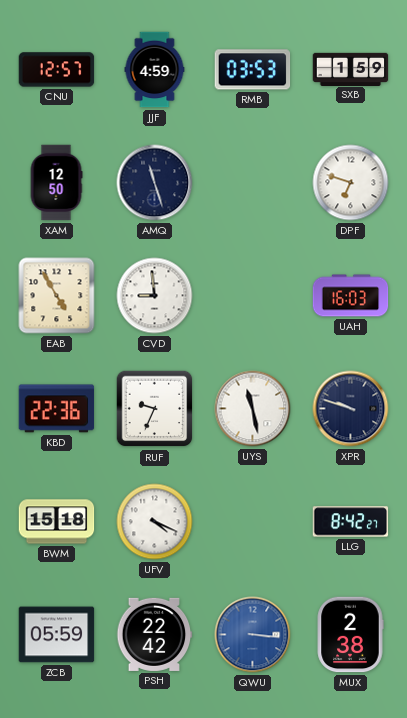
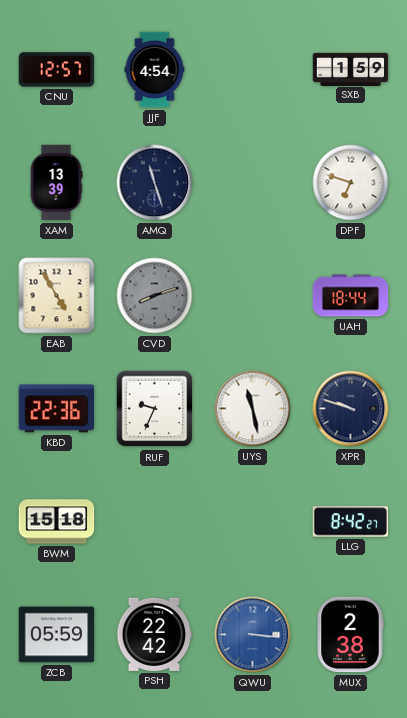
JJF: 4:59 -> 4:54
RMB: 03:53 -> none
XAM: 12:50 -> 13:39
CVD: 8:59 -> 8:12
CVD dial: white -> grey
UAH: 16:03 -> 18:44
UFV: 4:19 -> none
